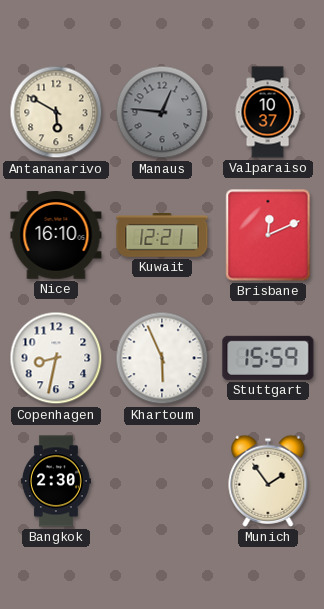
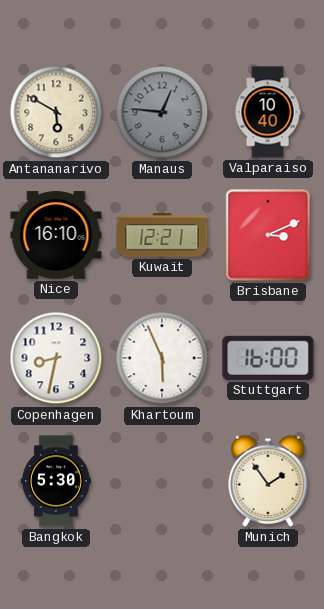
Valparaiso: 10:37 -> 10:40
Brisbane: 12:11 -> 3:11
Stuttgart: 15:59 -> 16:00
Bangkok: 2:30 -> 5:30
